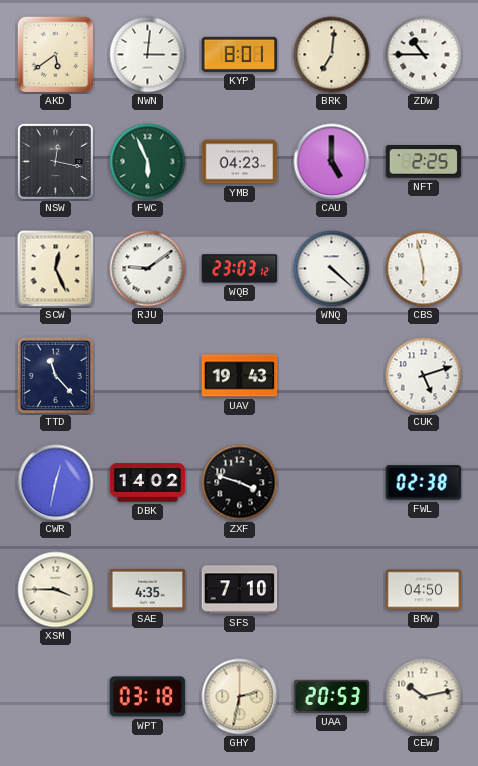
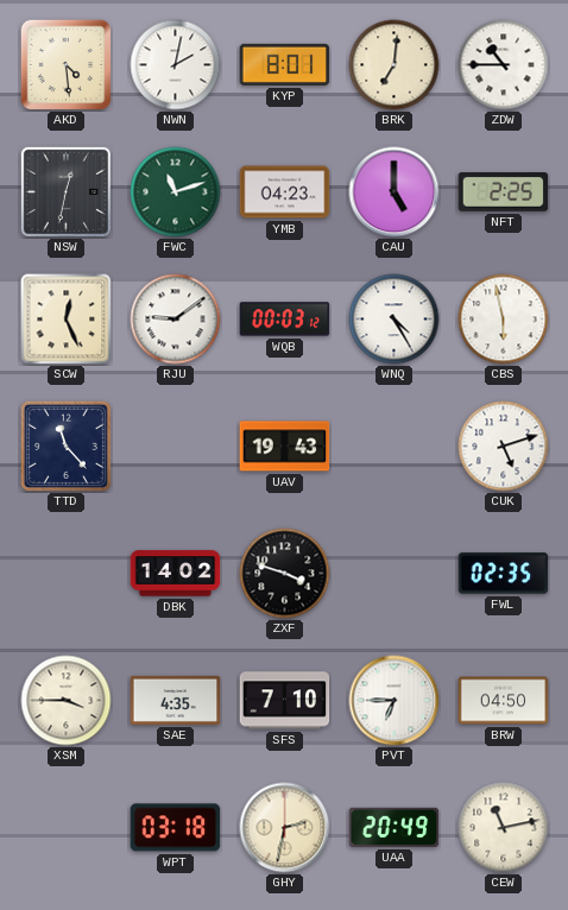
AKD: 5:39 -> 4:29
NWN: 3:01 -> 2:02
NSW: 12:17 -> 12:32
FWC: 5:56 -> 11:12
WQB: 23:03 -> 00:03
WNQ: 4:22 -> 4:25
CWR: 12:32 -> none
FWL: 02:38 -> 02:35
PVT: none -> 6:45
UAA: 20:53 -> 20:49
CEW: 10:13 -> 11:13
